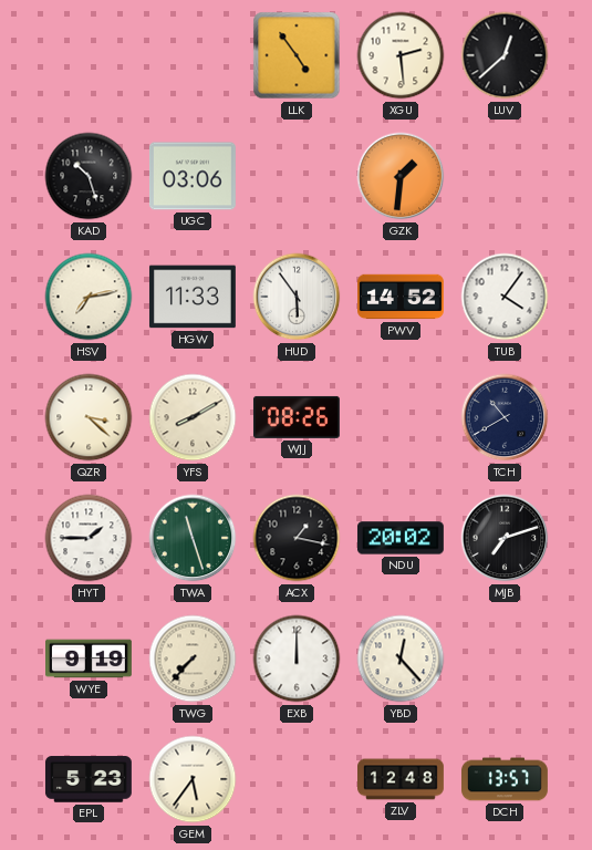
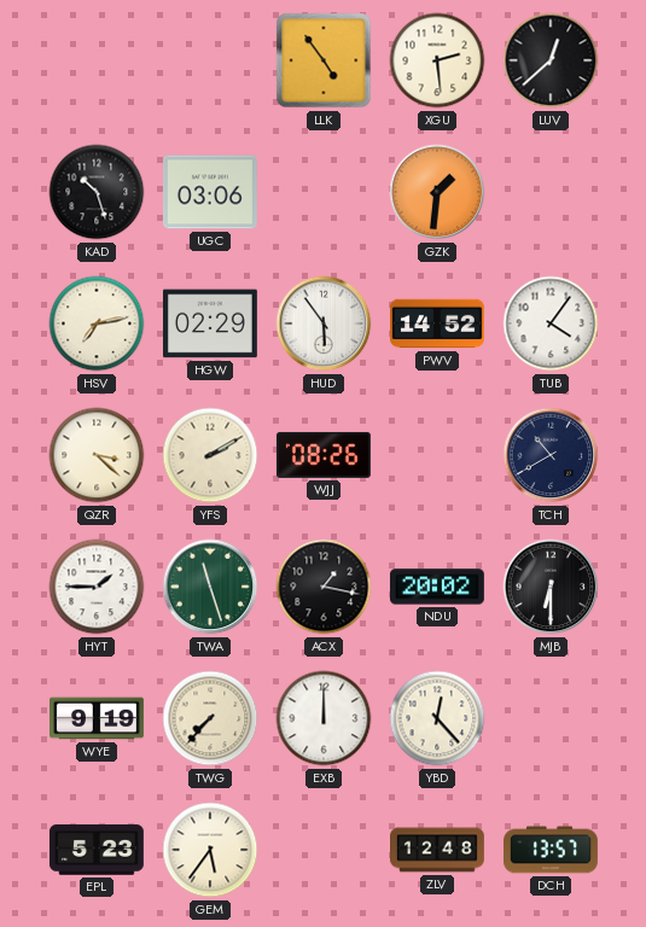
HGW: 11:33 -> 02:29
YFS: 8:10 -> 2:10
MJB: 7:12 -> 6:30
